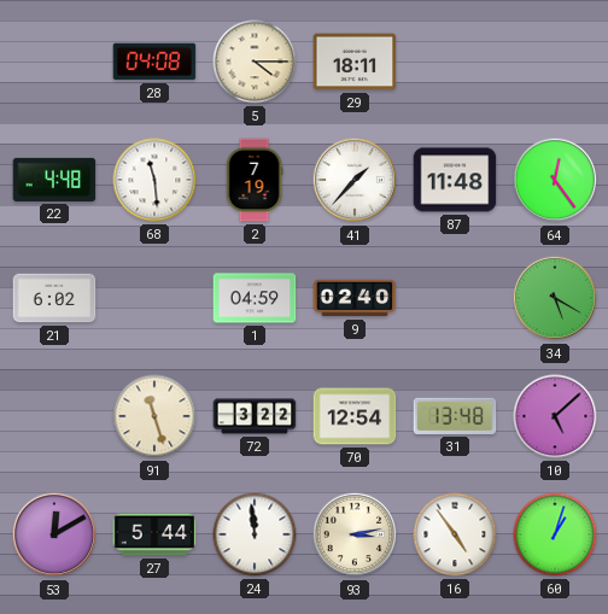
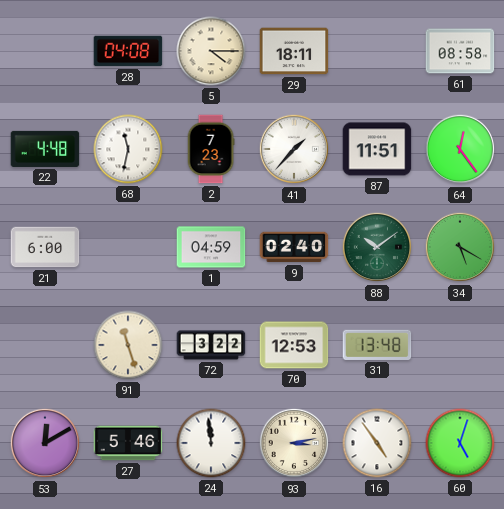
61: none -> 08:58
68: 11:29 -> 11:32
2: 7:19 -> 7:23
87: 11:48 -> 11:51
21: 6:02 -> 6:00
88: none -> 10:09
70: 12:54 -> 12:53
10: 5:08 -> none
27: 5:44 -> 5:46
60: 1:03 -> 5:03
